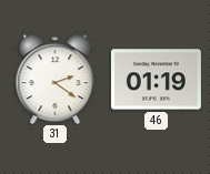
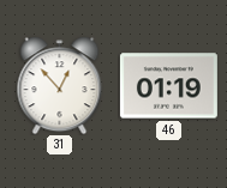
31: 2:21 -> 12:53
